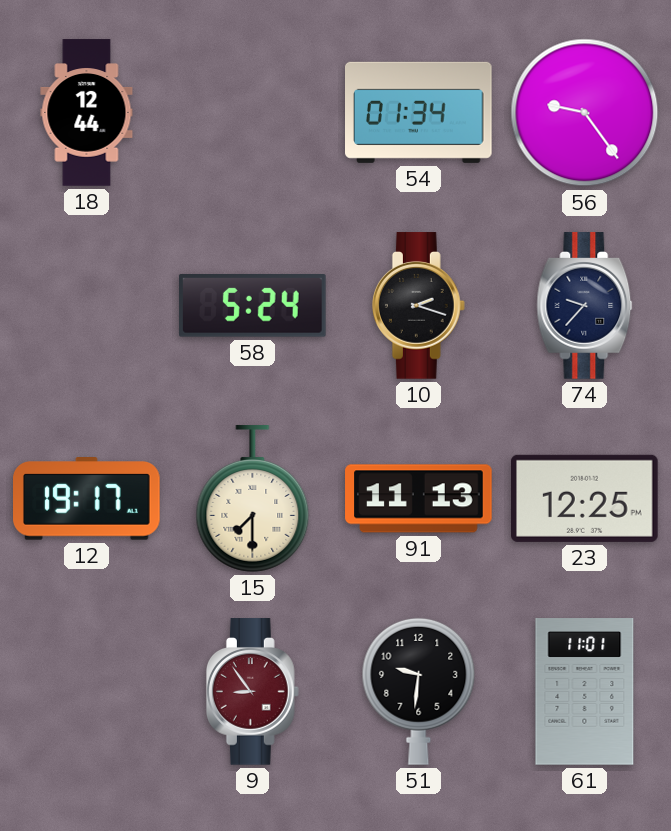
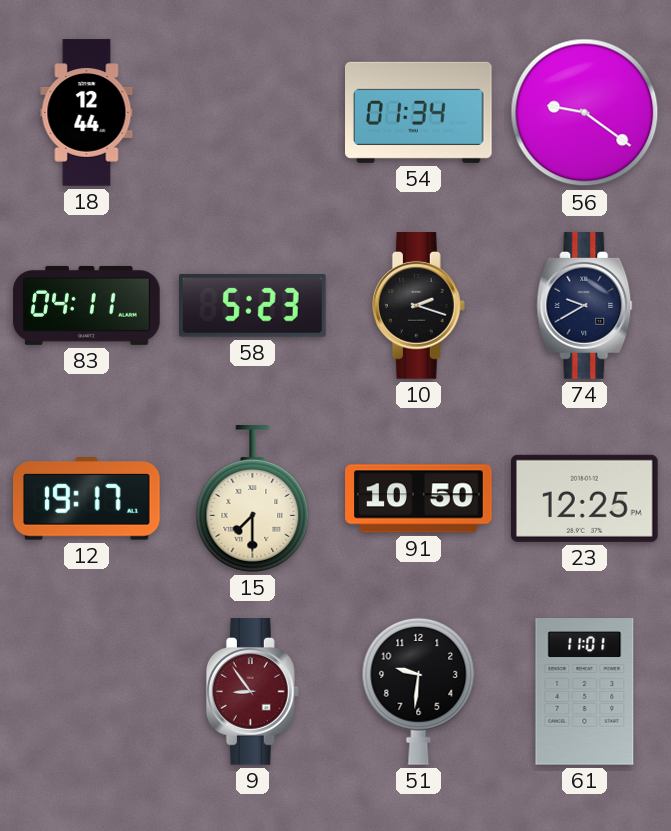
56: 9:24 -> 9:21
83: none -> 04:11
58: 5:24 -> 5:23
74: 9:37 -> 9:40
91: 11:13 -> 10:50
